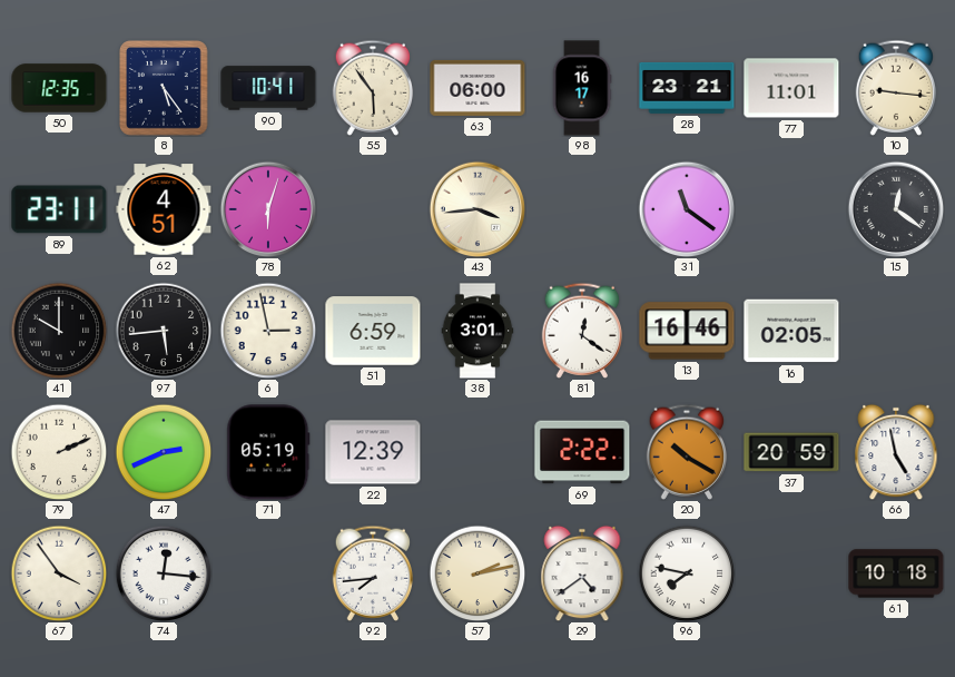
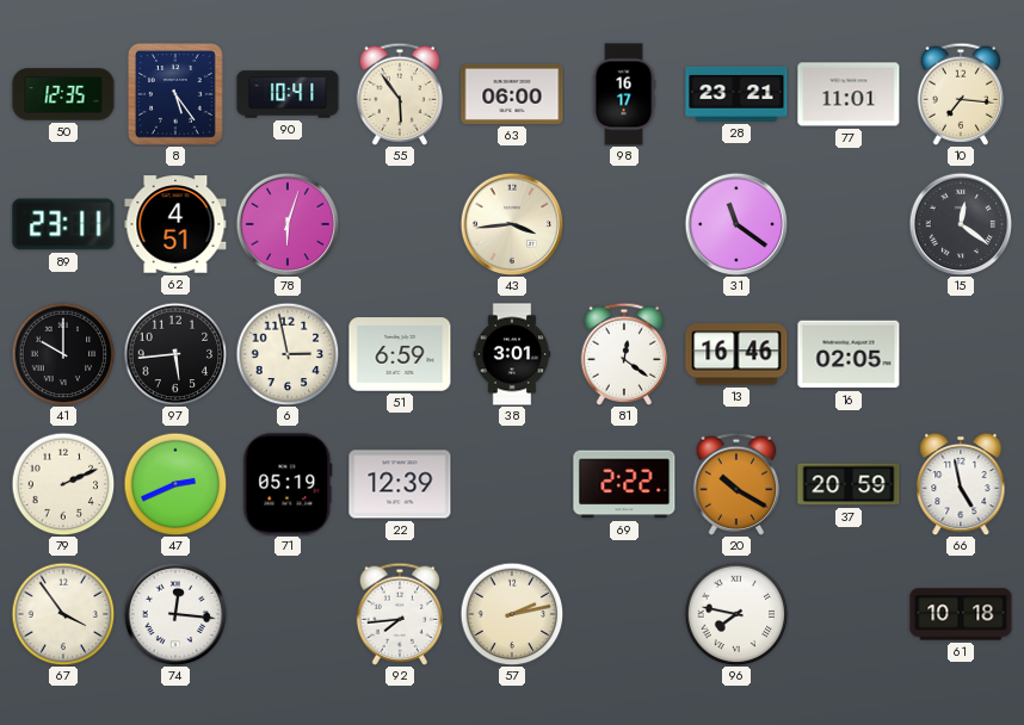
10: 9:16 -> 7:16
29: 4:39 -> none
